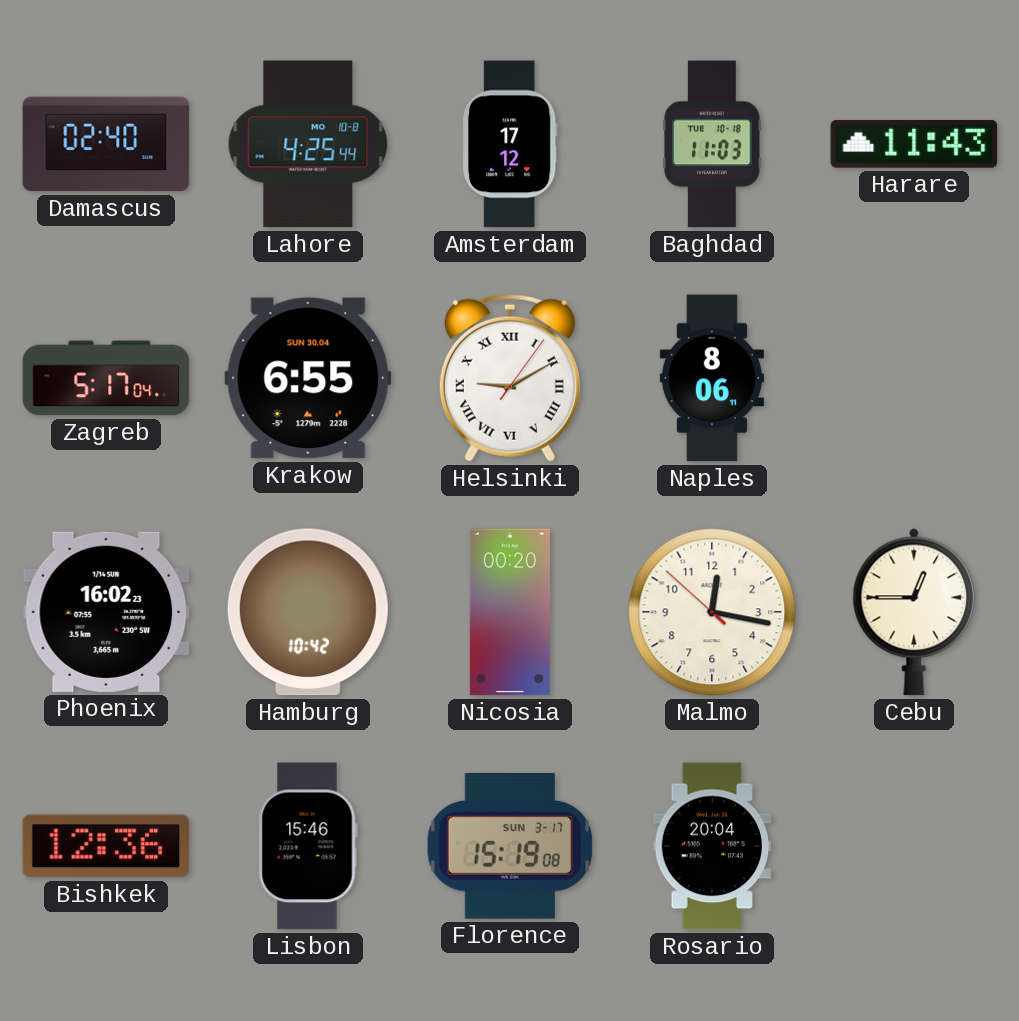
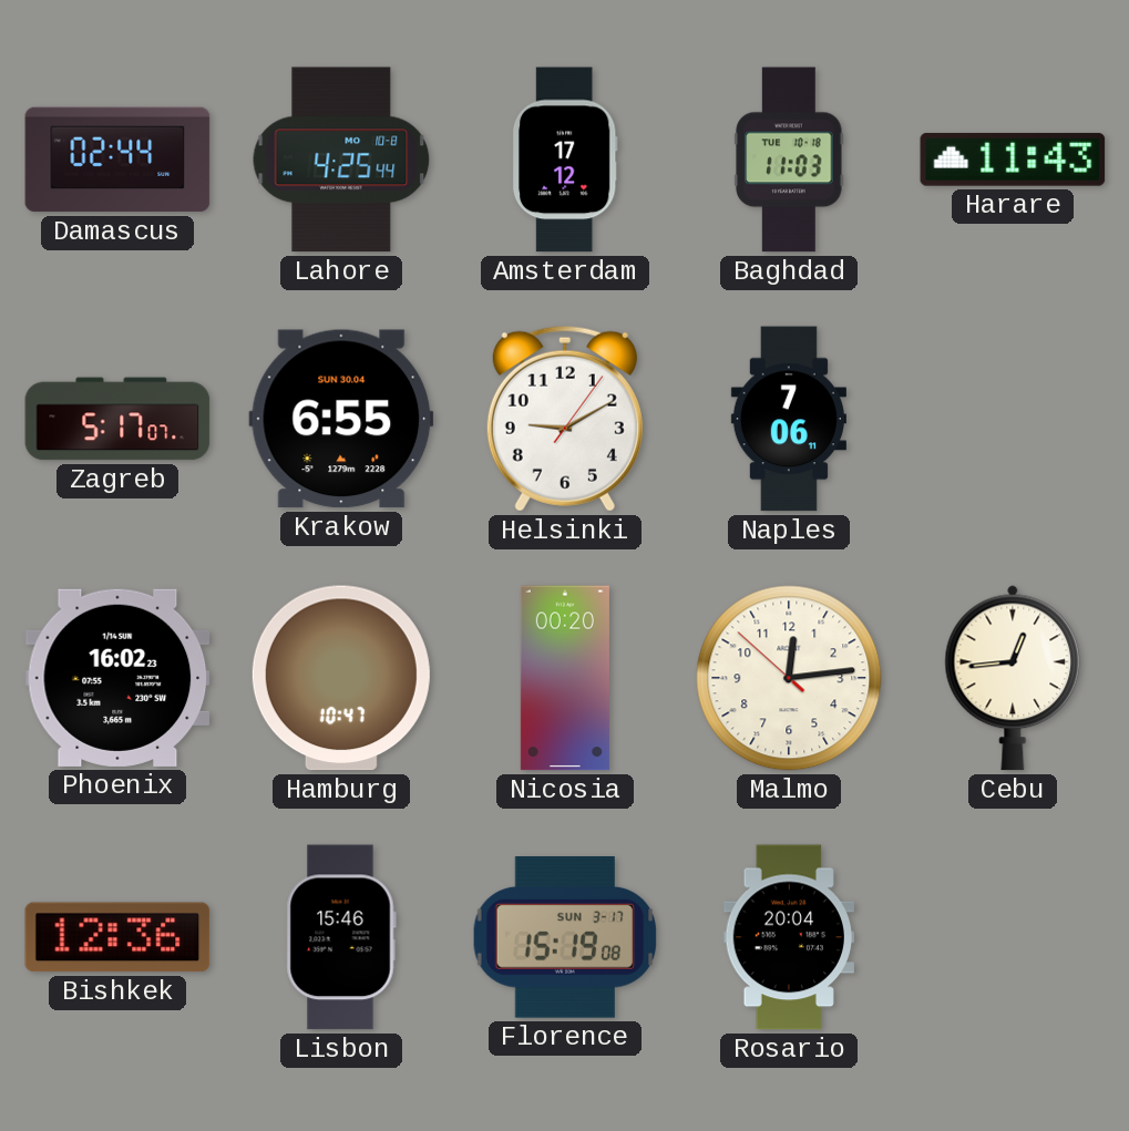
Damascus: 02:40 -> 02:44
Zagreb: 5:17:04 -> 5:17:07
Helsinki numerals: Roman -> Arabic
Naples: 8:06 -> 7:06
Hamburg: 10:42 -> 10:47
Malmo: 12:16 -> 12:13
Cebu: 12:45 -> 12:44
